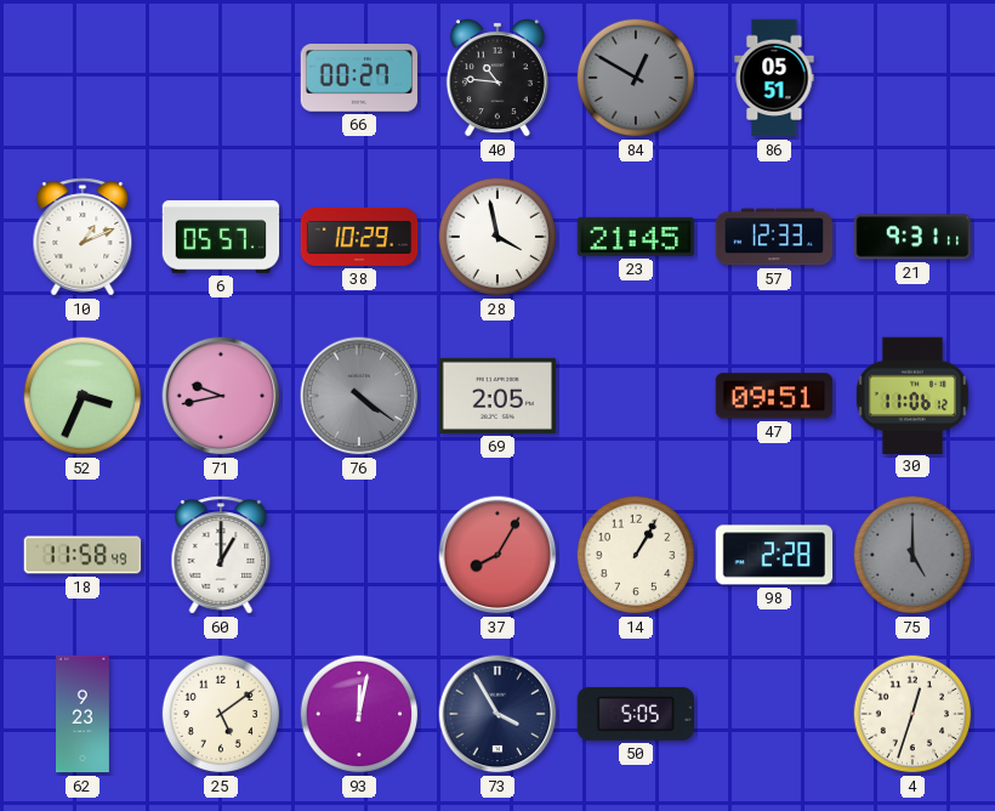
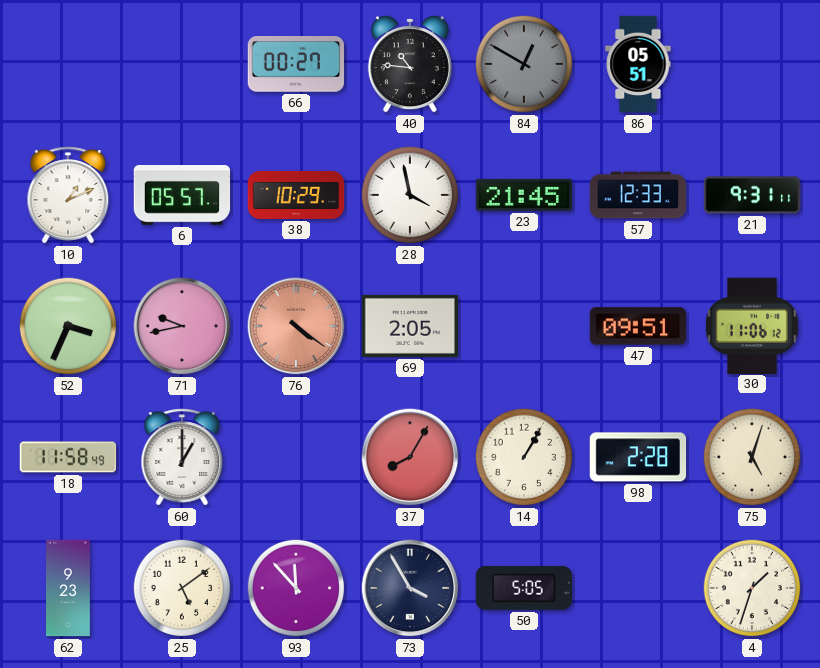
76 dial: grey -> salmon
75: 5:00 -> 5:03
75 dial: grey -> cream
93: 12:02 -> 11:53
4: 12:33 -> 1:33
